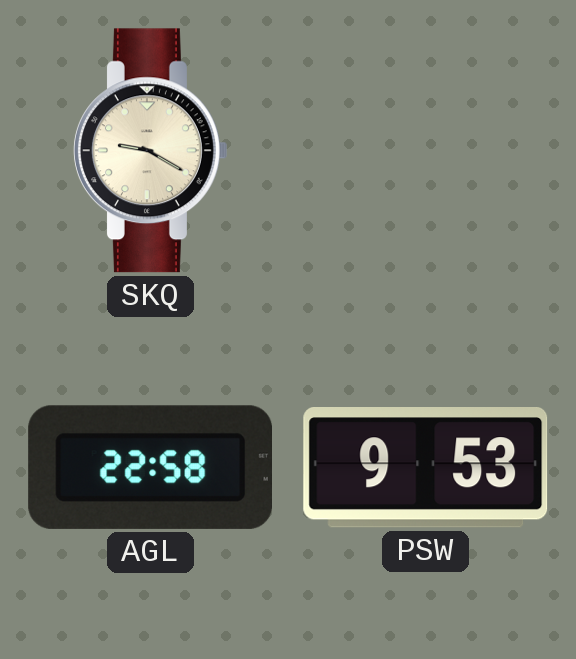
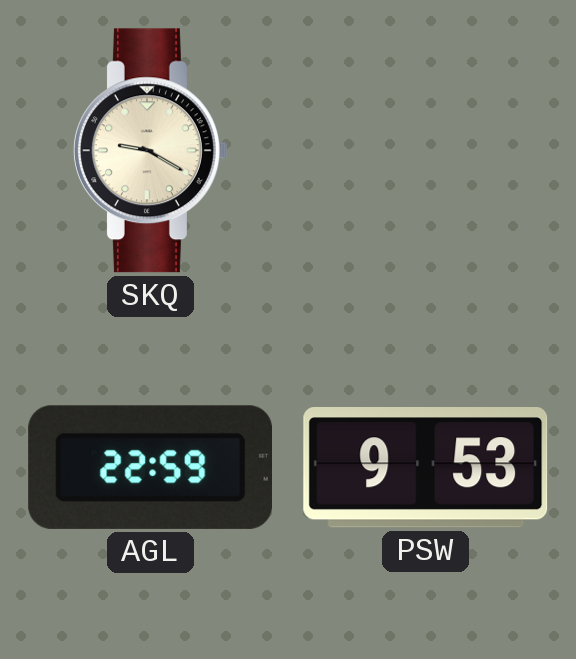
AGL: 22:58 -> 22:59
